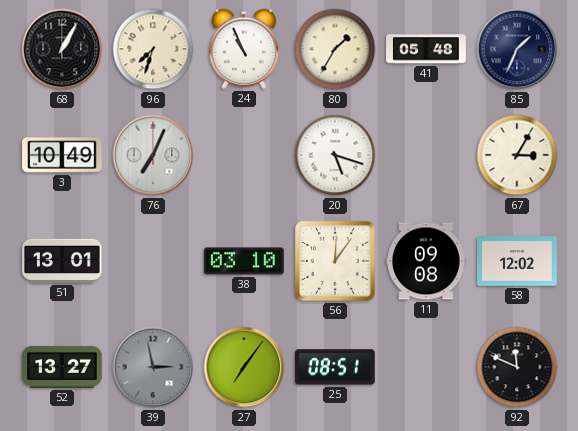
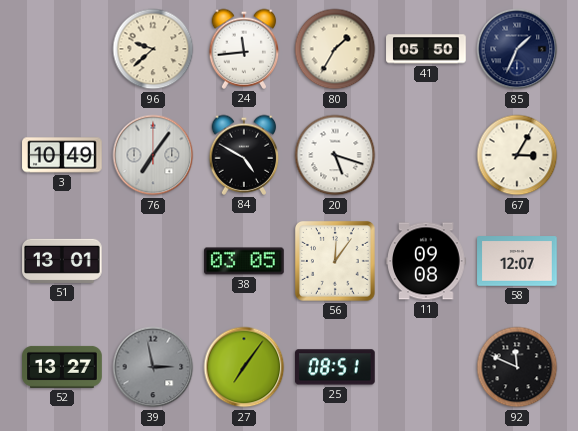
68: 1:05 -> none
96: 7:33 -> 9:38
24: 10:56 -> 11:44
41: 05:48 -> 05:50
76: 7:04 -> 7:06
84: none -> 4:50
38: 03:10 -> 03:05
58: 12:02 -> 12:07
